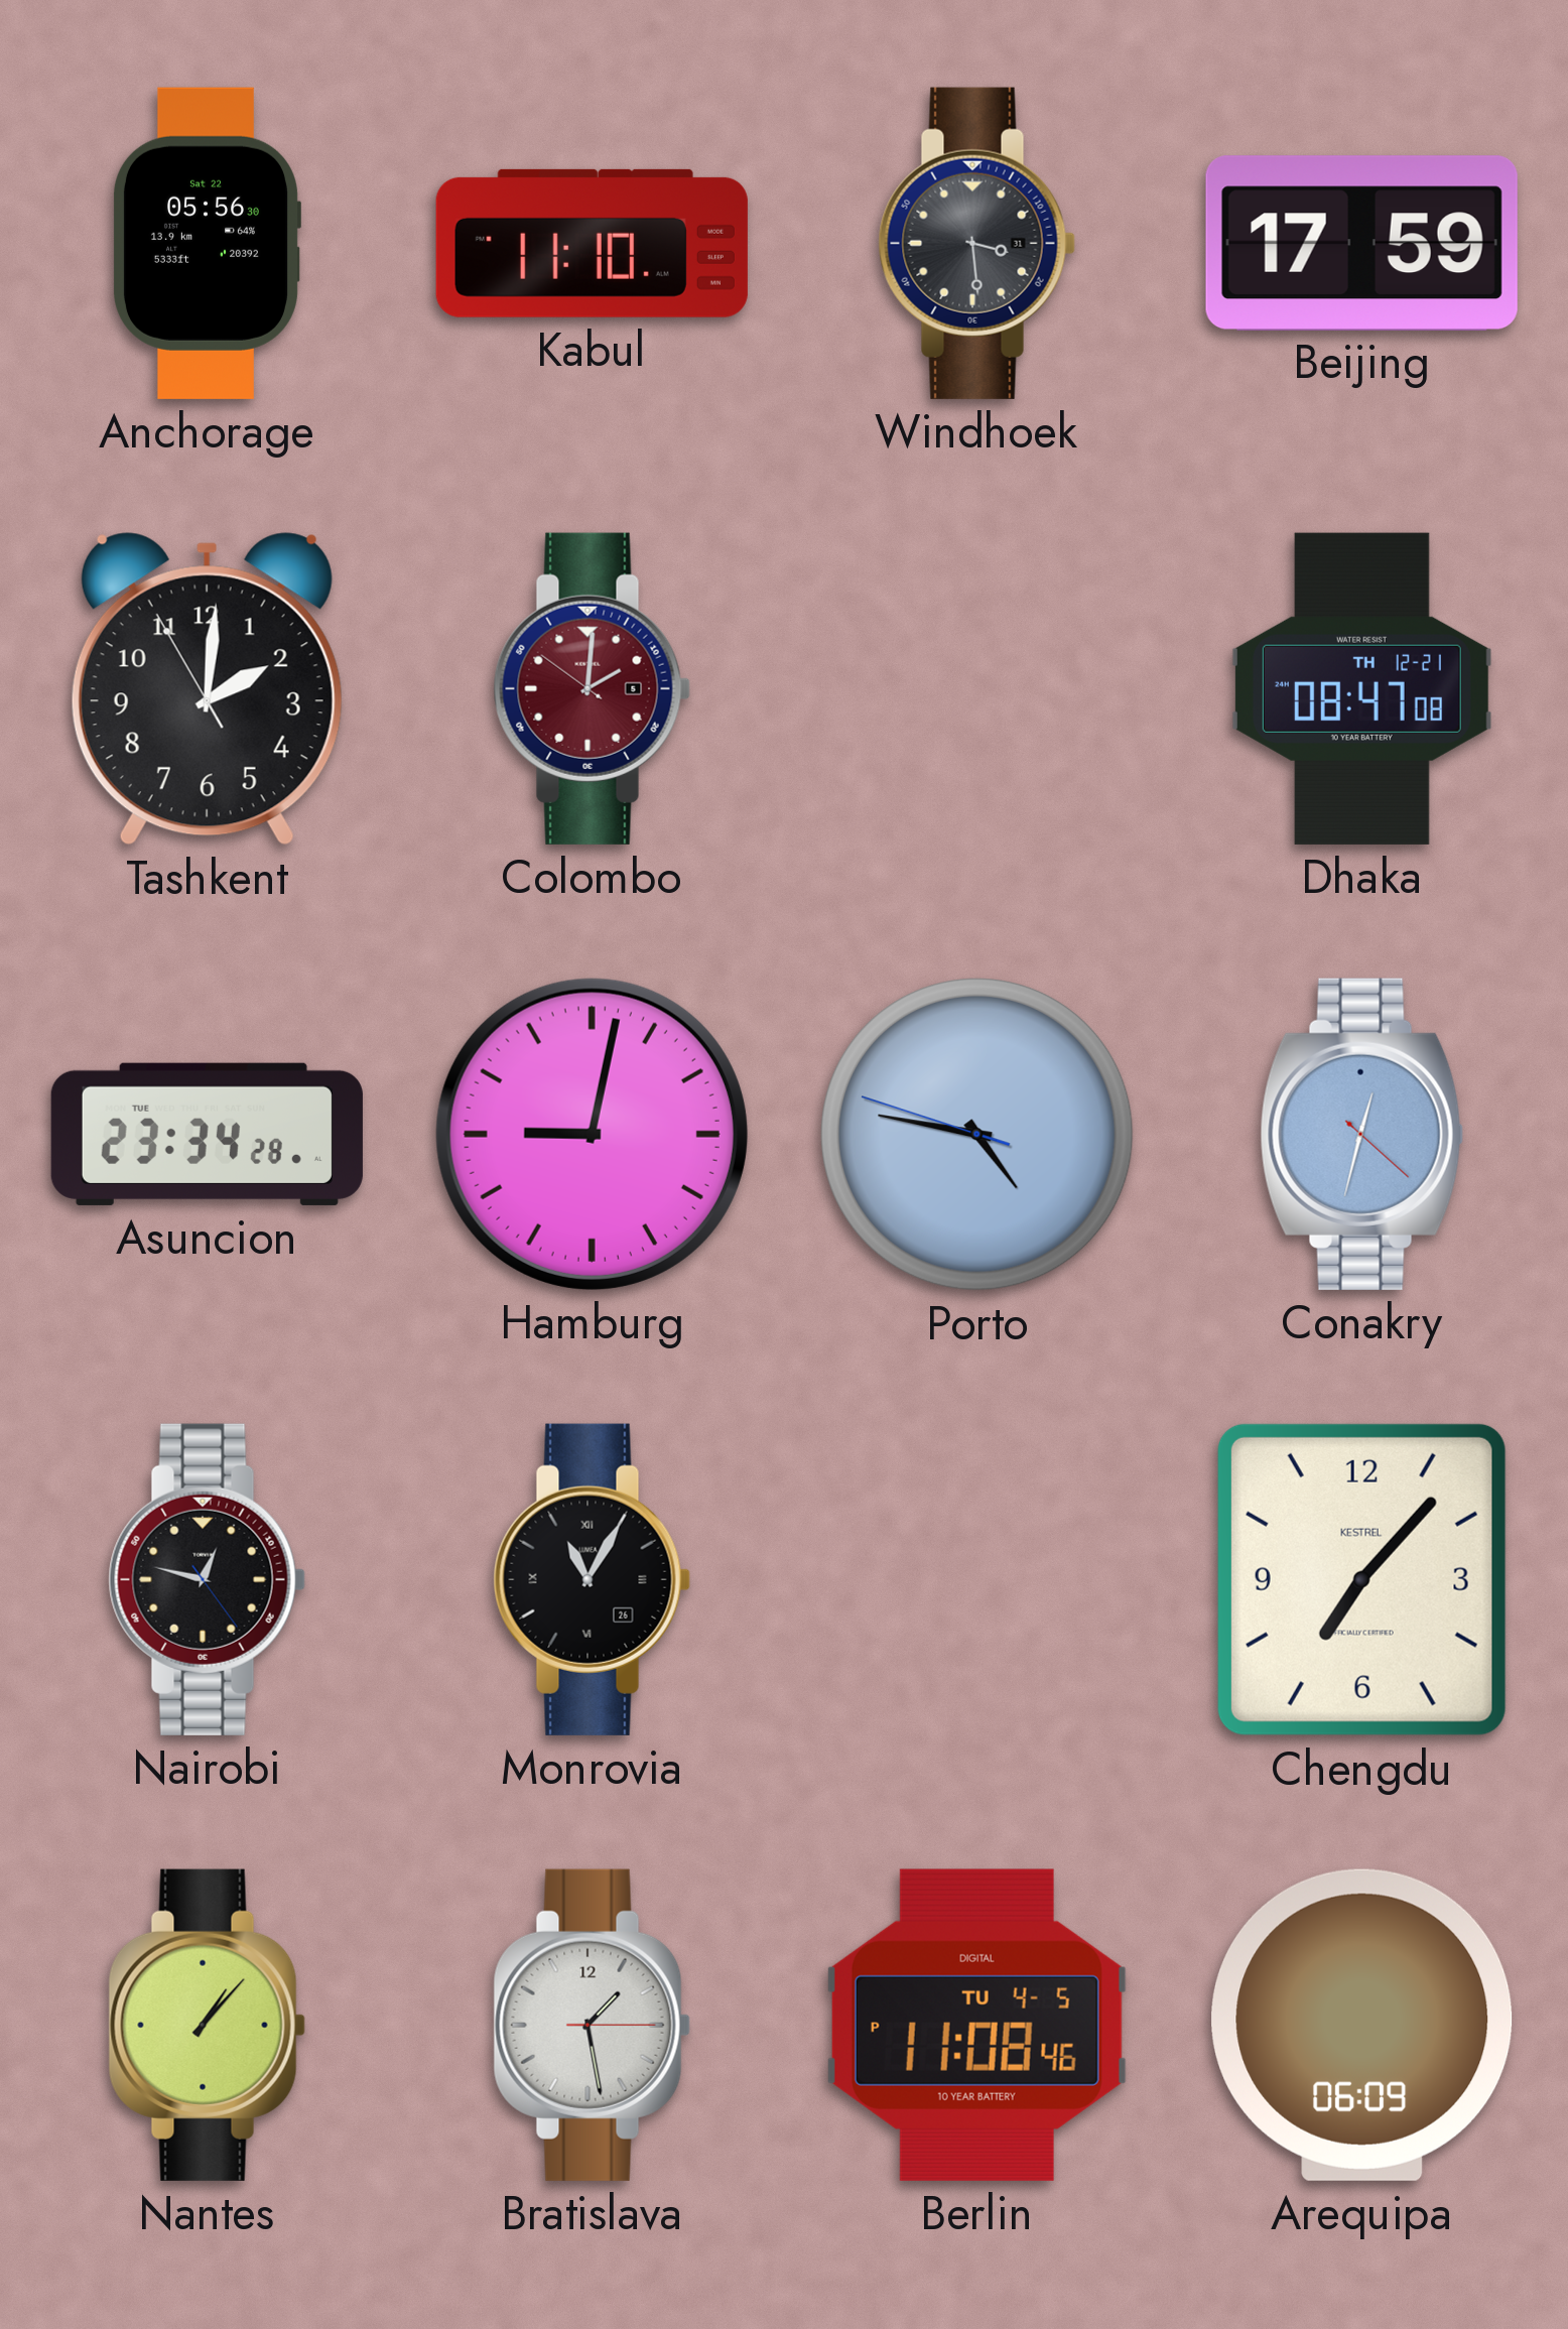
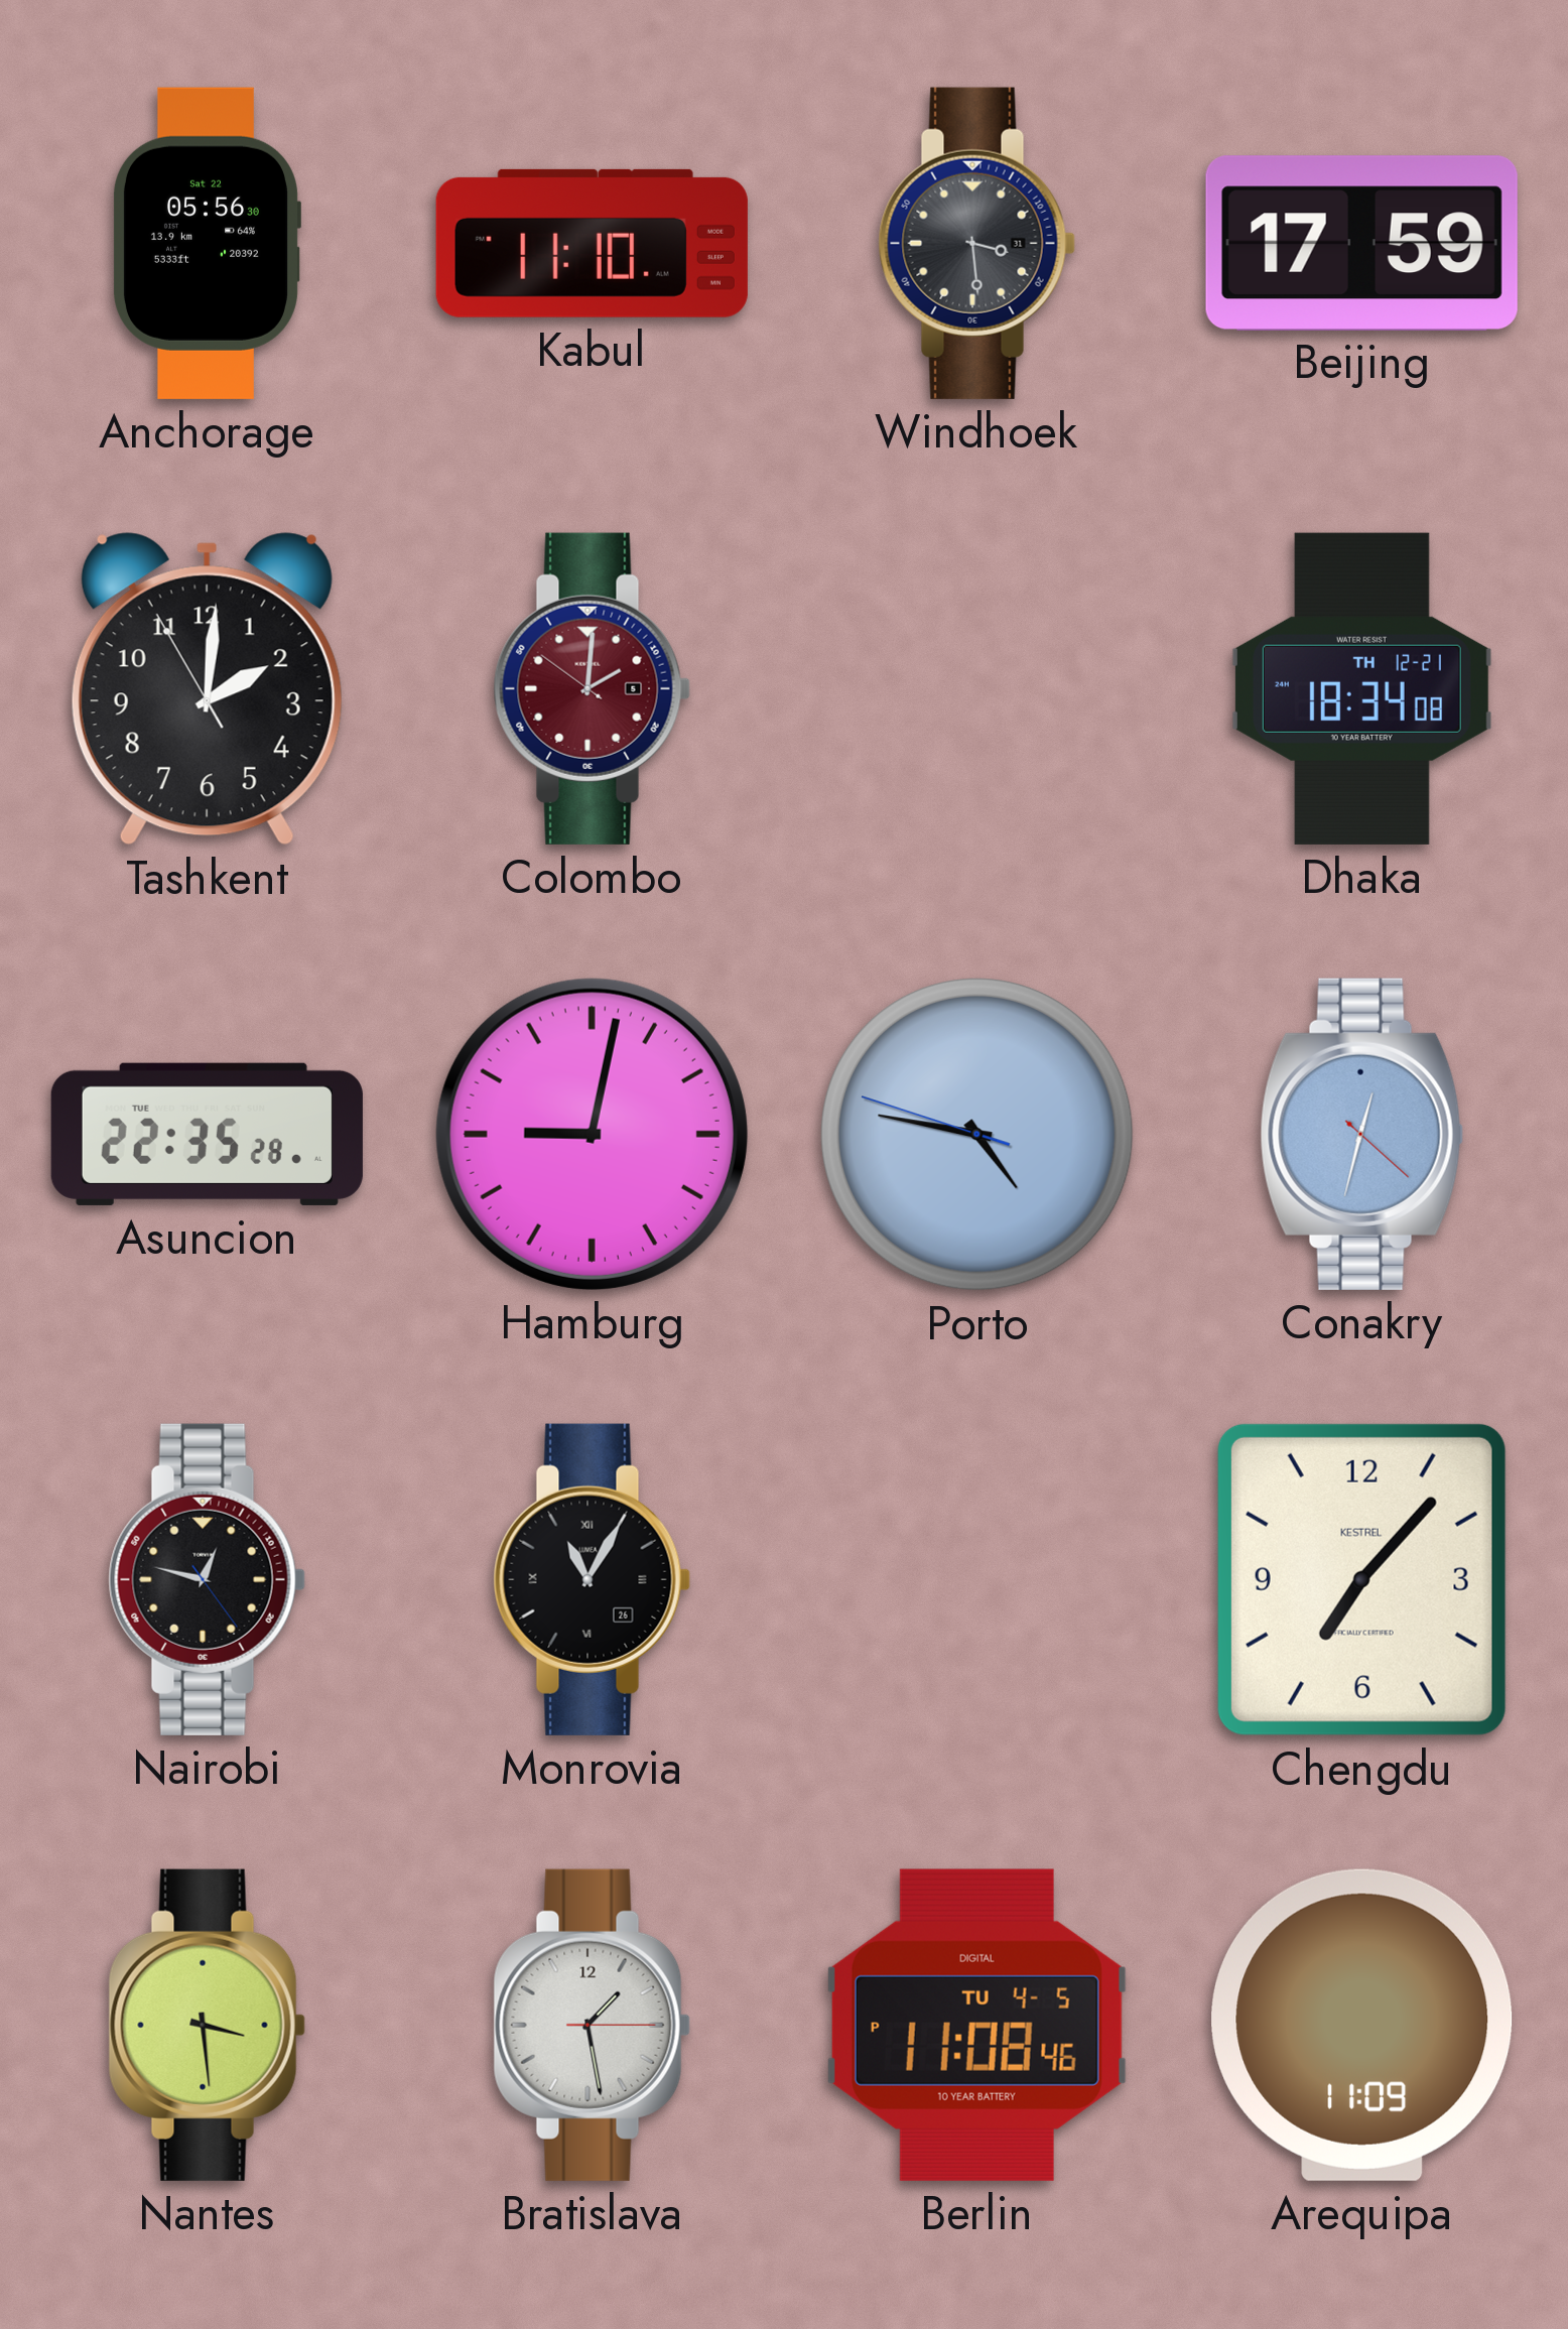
Dhaka: 08:47 -> 18:34
Asuncion: 23:34 -> 22:35
Nantes: 1:07 -> 3:29
Arequipa: 06:09 -> 11:09
